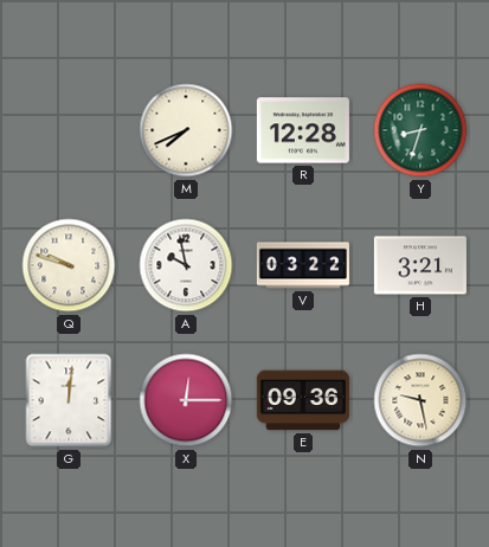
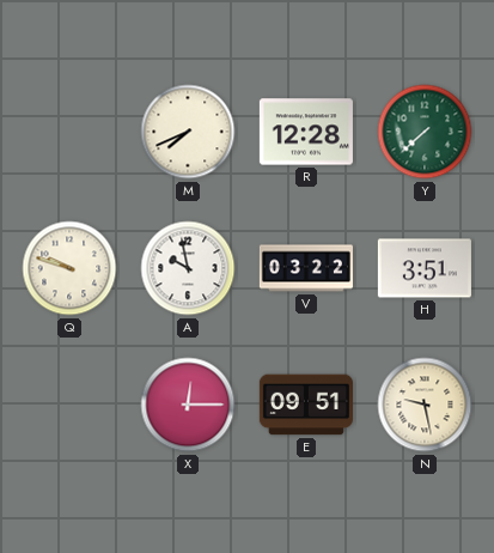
Y: 8:33 -> 7:38
H: 3:21 -> 3:51
G: 12:01 -> none
E: 09:36 -> 09:51
